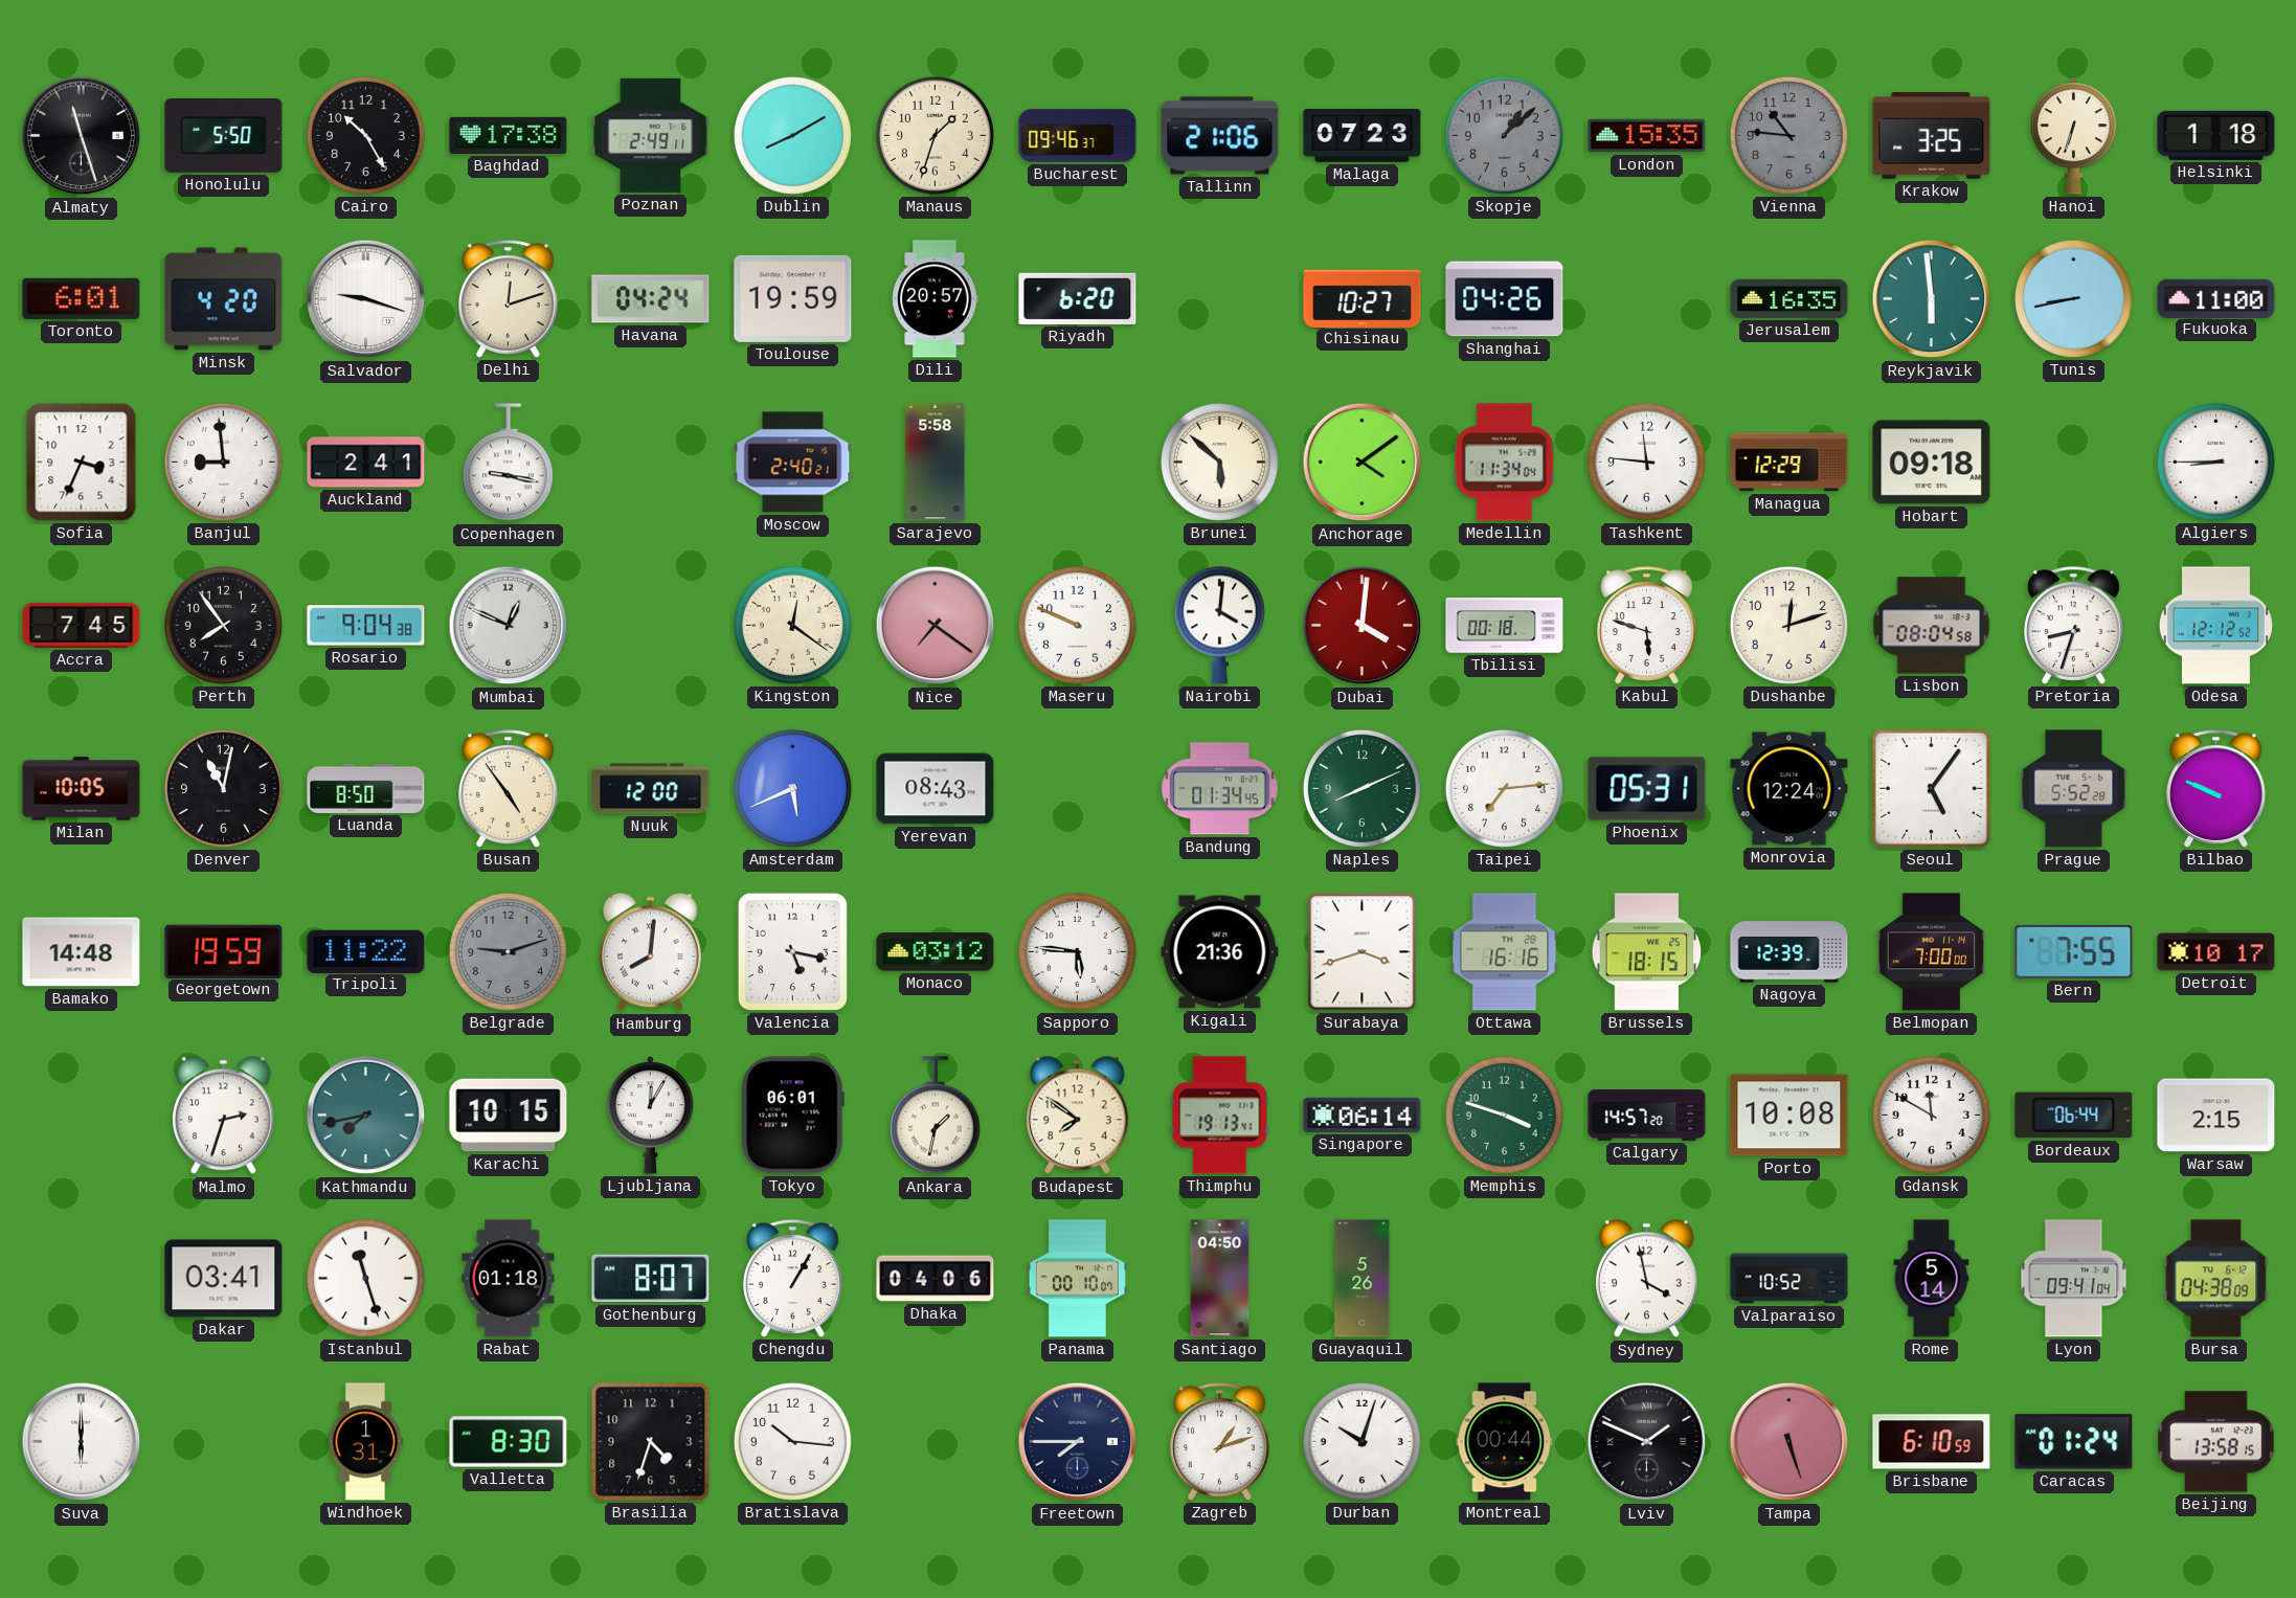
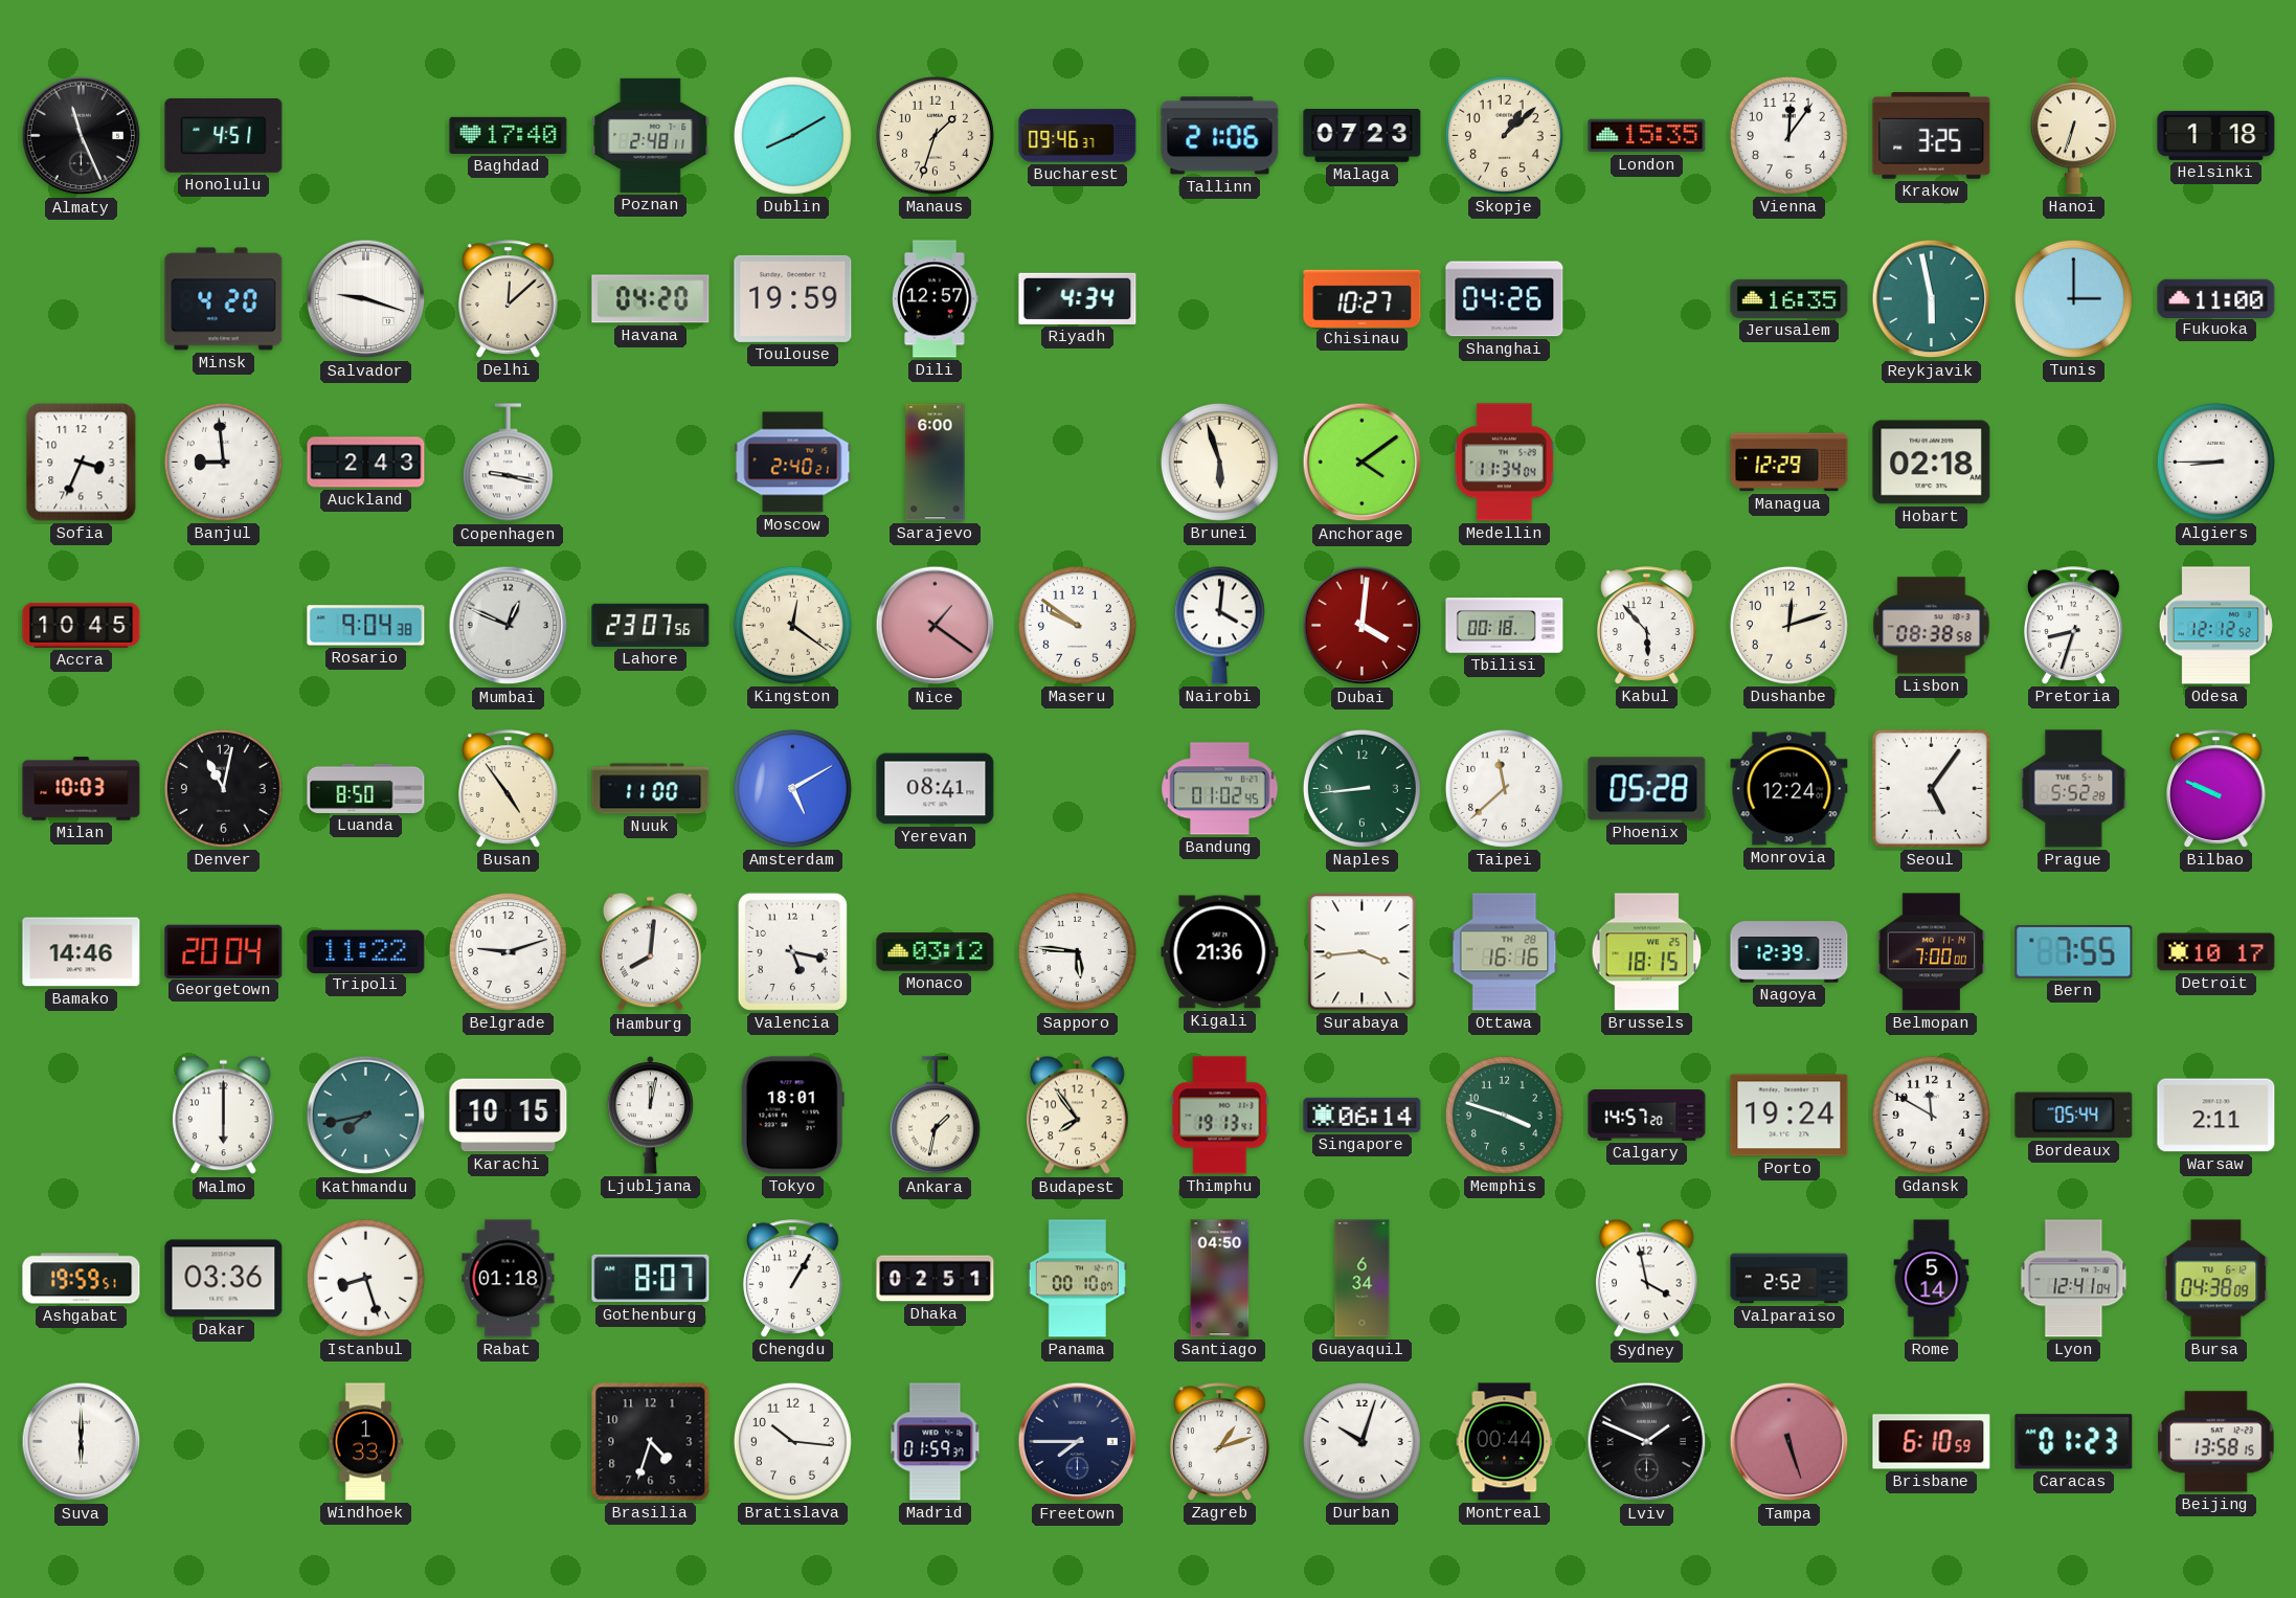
Almaty: 11:27 -> 11:26
Honolulu: 5:50 -> 4:51
Cairo: 10:25 -> none
Baghdad: 17:38 -> 17:40
Poznan: 2:49 -> 2:48
Skopje dial: grey -> cream
Vienna: 10:46 -> 12:06
Vienna dial: grey -> white
Toronto: 6:01 -> none
Delhi: 12:12 -> 12:08
Havana: 04:24 -> 04:20
Dili: 20:57 -> 12:57
Riyadh: 6:20 -> 4:34
Reykjavik: 5:59 -> 5:58
Tunis: 8:43 -> 3:00
Auckland: 2:41 -> 2:43
Sarajevo: 5:58 -> 6:00
Brunei: 5:52 -> 5:57
Tashkent: 11:46 -> none
Hobart: 09:18 -> 02:18
Accra: 7:45 -> 10:45
Perth: 7:54 -> none
Lahore: none -> 23:07
Nice: 7:21 -> 1:21
Maseru: 9:49 -> 9:51
Kabul: 5:48 -> 5:53
Lisbon: 08:04 -> 08:38
Milan: 10:05 -> 10:03
Nuuk: 12:00 -> 11:00
Amsterdam: 5:41 -> 5:10
Yerevan: 08:43 -> 08:41
Bandung: 01:34 -> 01:02
Naples: 8:11 -> 8:44
Taipei: 7:14 -> 11:38
Phoenix: 05:31 -> 05:28
Bamako: 14:48 -> 14:46
Georgetown: 19:59 -> 20:04
Belgrade dial: grey -> white
Surabaya: 3:42 -> 3:44
Malmo: 2:33 -> 6:00
Ljubljana: 12:05 -> 12:02
Tokyo: 06:01 -> 18:01
Budapest: 7:51 -> 7:54
Porto: 10:08 -> 19:24
Bordeaux: 06:44 -> 05:44
Warsaw: 2:15 -> 2:11
Ashgabat: none -> 19:59
Dakar: 03:41 -> 03:36
Istanbul: 11:27 -> 8:27
Dhaka: 04:06 -> 02:51
Guayaquil: 5:26 -> 6:34
Valparaiso: 10:52 -> 2:52
Lyon: 09:41 -> 12:41
Windhoek: 1:31 -> 1:33
Valletta: 8:30 -> none
Madrid: none -> 01:59
Caracas: 01:24 -> 01:23
